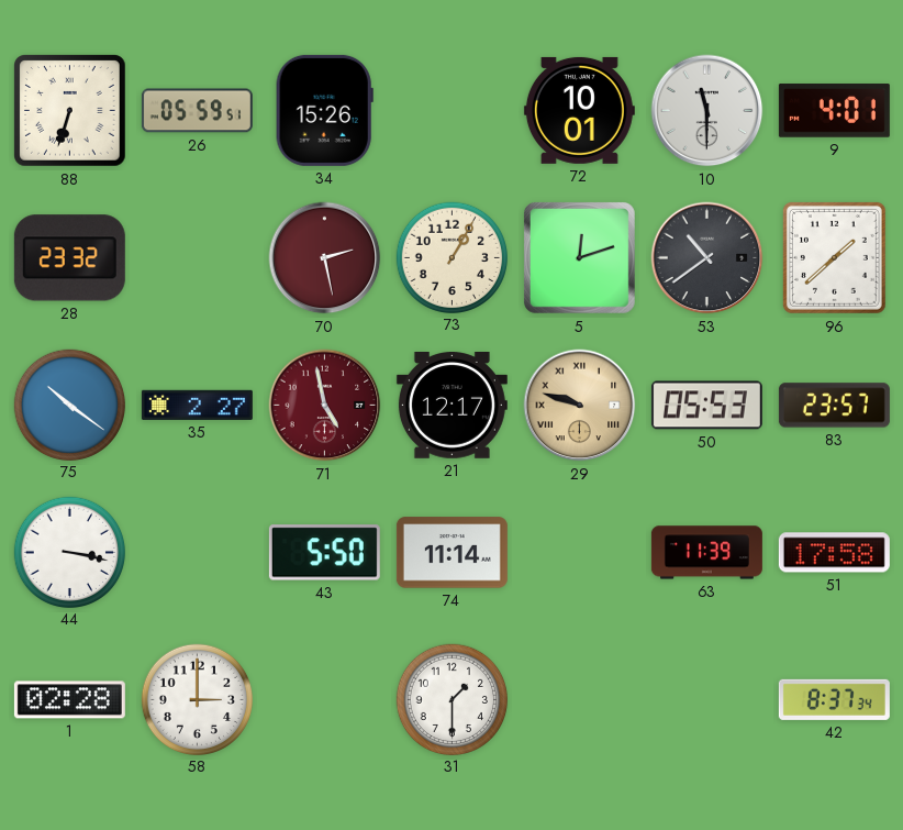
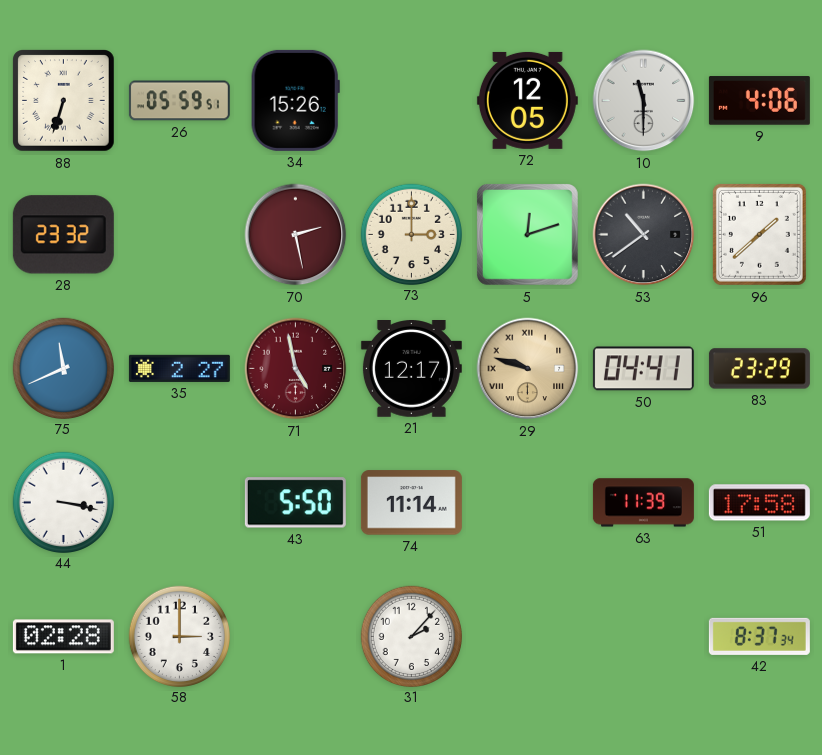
72: 10:01 -> 12:05
9: 4:01 -> 4:06
73: 1:05 -> 3:00
75: 10:21 -> 11:41
50: 05:53 -> 04:41
83: 23:57 -> 23:29
31: 1:30 -> 2:07
